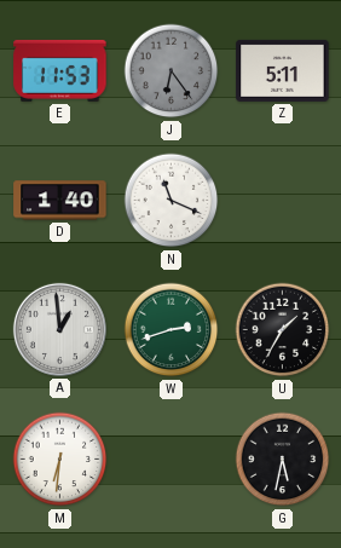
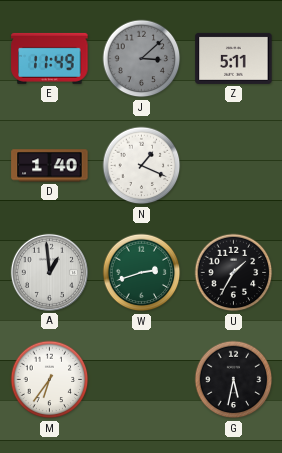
E: 11:53 -> 11:49
J: 6:24 -> 3:08
N: 11:19 -> 1:19
M: 6:31 -> 6:36
